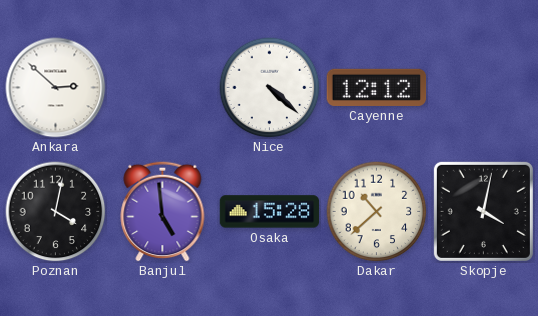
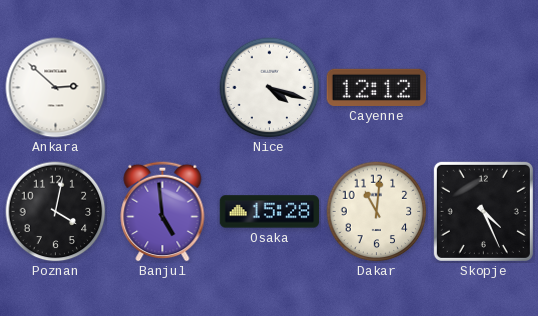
Nice: 4:22 -> 4:18
Dakar: 10:38 -> 11:01
Skopje: 4:02 -> 4:26
